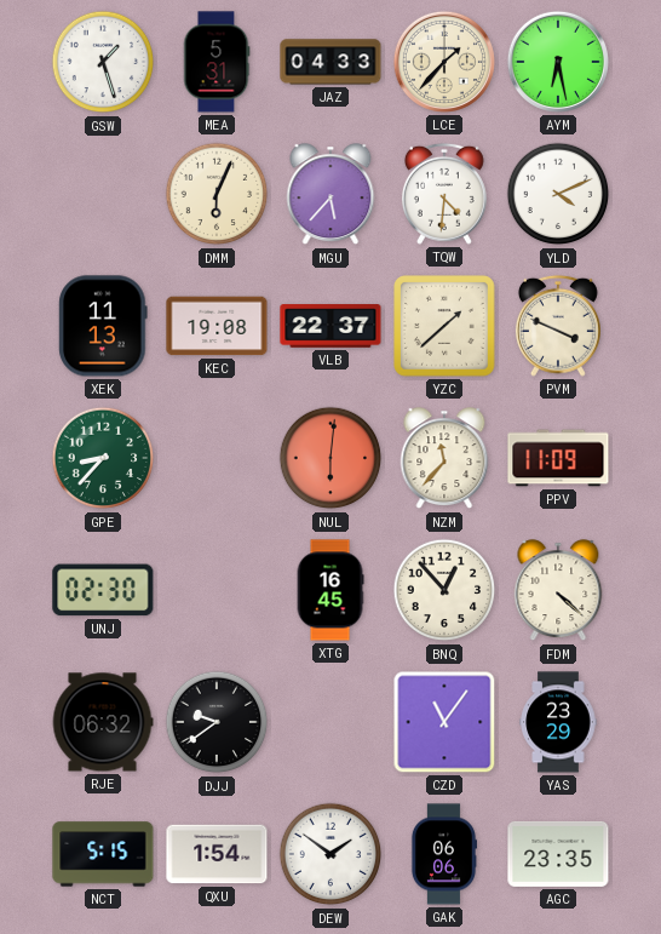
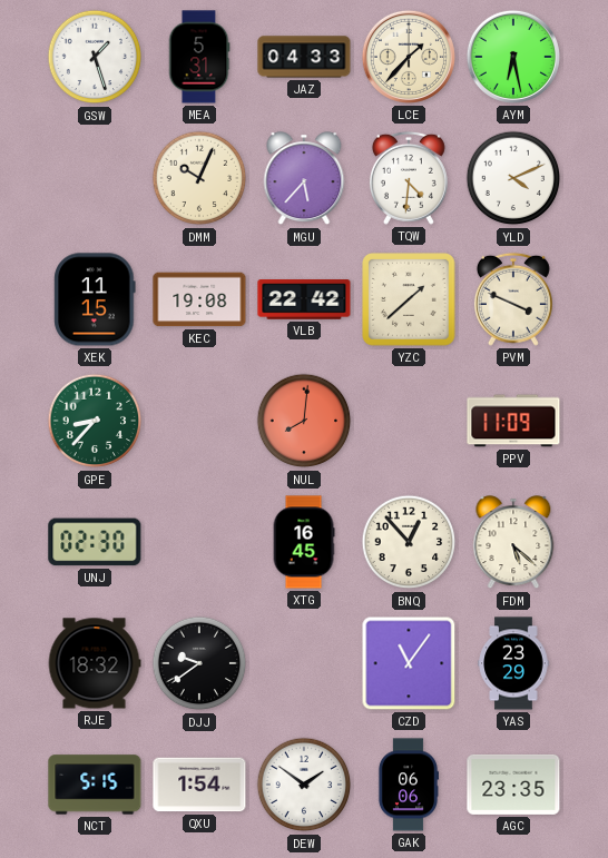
DMM: 6:04 -> 10:04
XEK: 11:13 -> 11:15
VLB: 22:37 -> 22:42
NUL: 6:01 -> 8:01
NZM: 11:37 -> none
FDM: 4:22 -> 5:22
RJE: 06:32 -> 18:32
